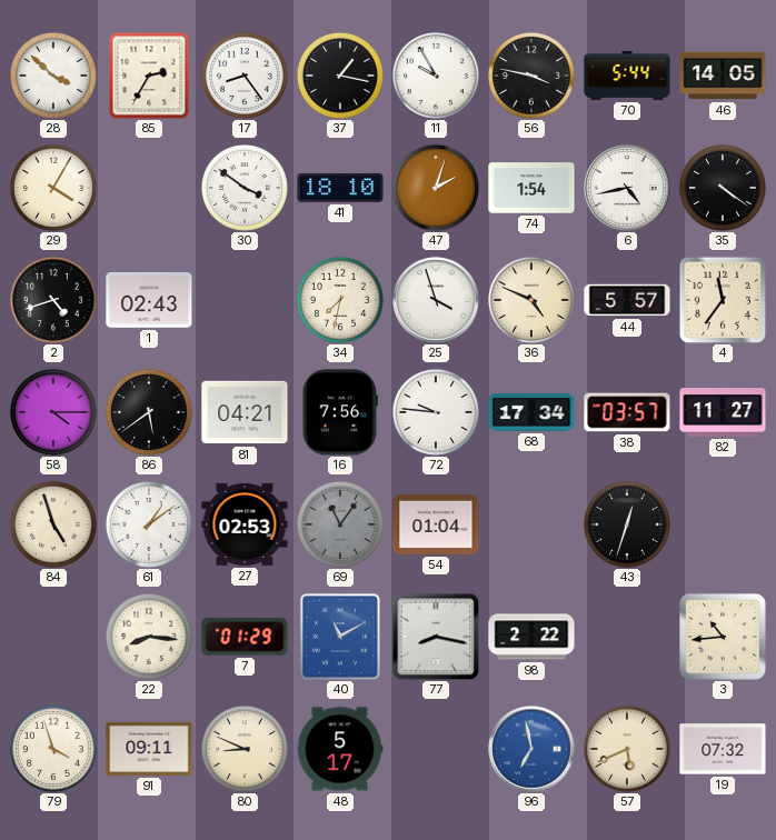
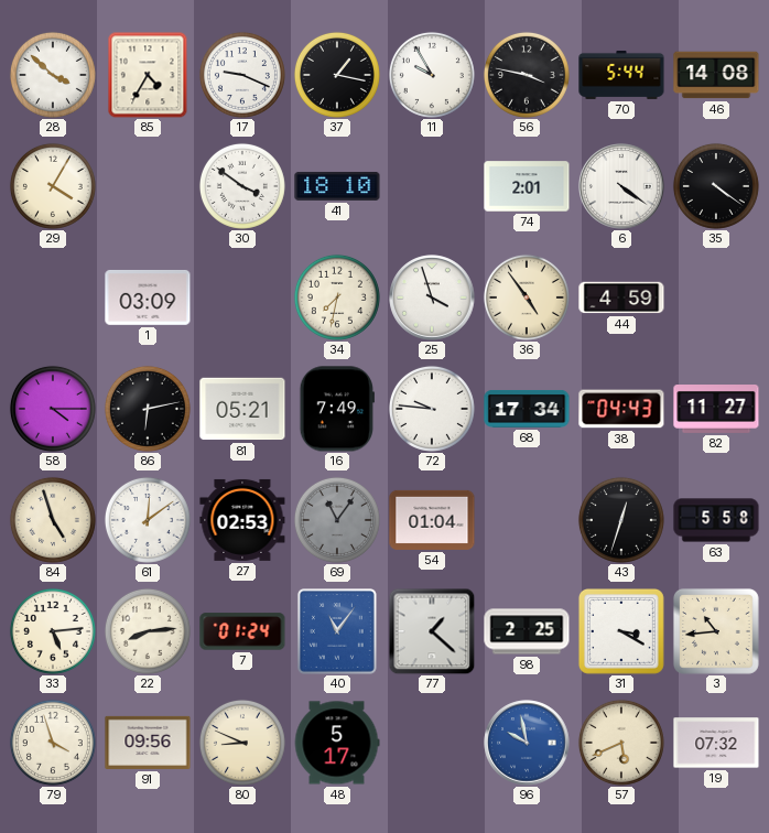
85: 2:35 -> 4:35
17: 8:24 -> 9:19
46: 14:05 -> 14:08
47: 2:03 -> none
74: 1:54 -> 2:01
6: 4:43 -> 4:21
2: 4:42 -> none
1: 02:43 -> 03:09
36: 4:49 -> 4:54
44: 5:57 -> 4:59
4: 11:36 -> none
86: 5:39 -> 6:13
81: 04:21 -> 05:21
16: 7:56 -> 7:49
38: 03:57 -> 04:43
61: 1:09 -> 12:09
63: none -> 5:58
33: none -> 5:14
22: 8:16 -> 8:14
7: 01:29 -> 01:24
40: 11:10 -> 11:06
77: 8:17 -> 1:22
98: 2:22 -> 2:25
31: none -> 3:20
91: 09:11 -> 09:56
96: 6:58 -> 9:58
